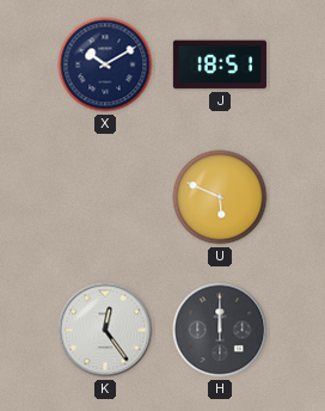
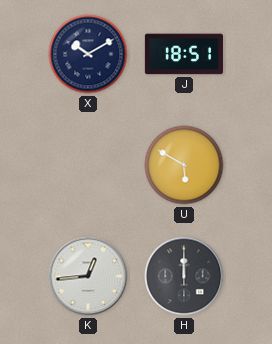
U: 5:49 -> 5:50
K: 12:24 -> 12:44
